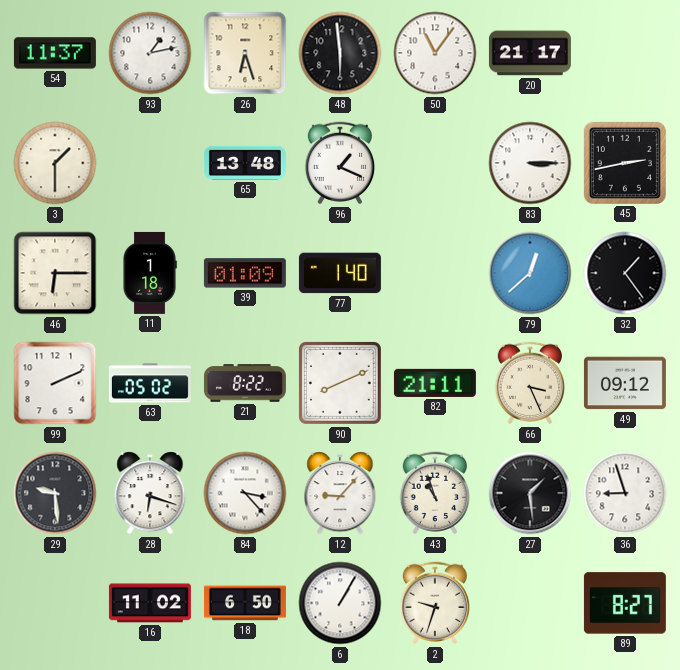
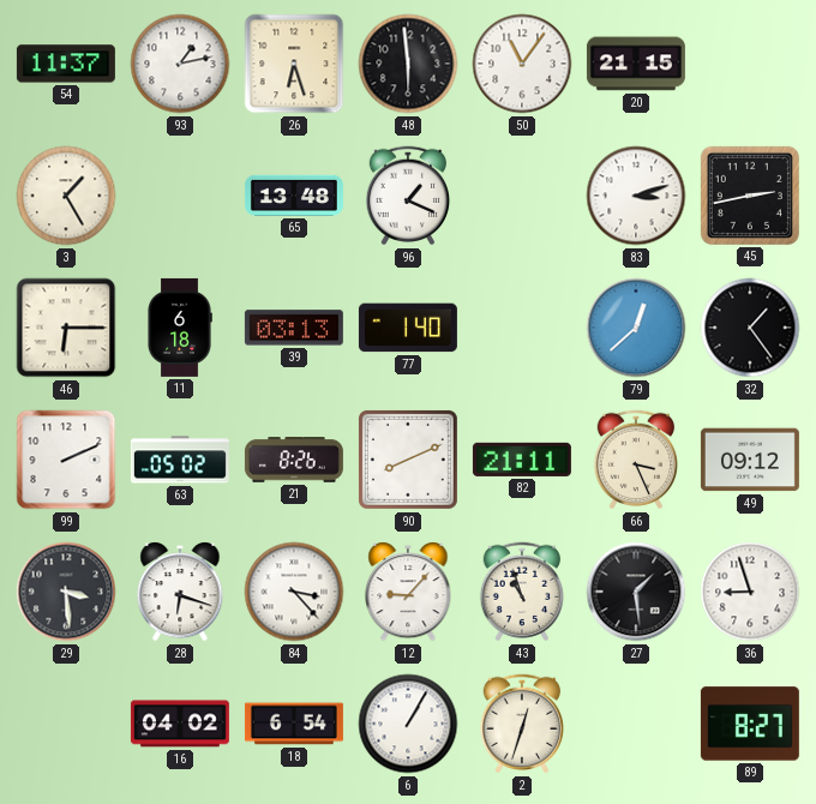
20: 21:17 -> 21:15
3: 1:30 -> 1:25
83: 3:15 -> 3:12
11: 1:18 -> 6:18
39: 01:09 -> 03:13
21: 8:22 -> 8:26
29: 9:29 -> 3:29
16: 11:02 -> 04:02
18: 6:50 -> 6:54
2: 9:33 -> 12:33
